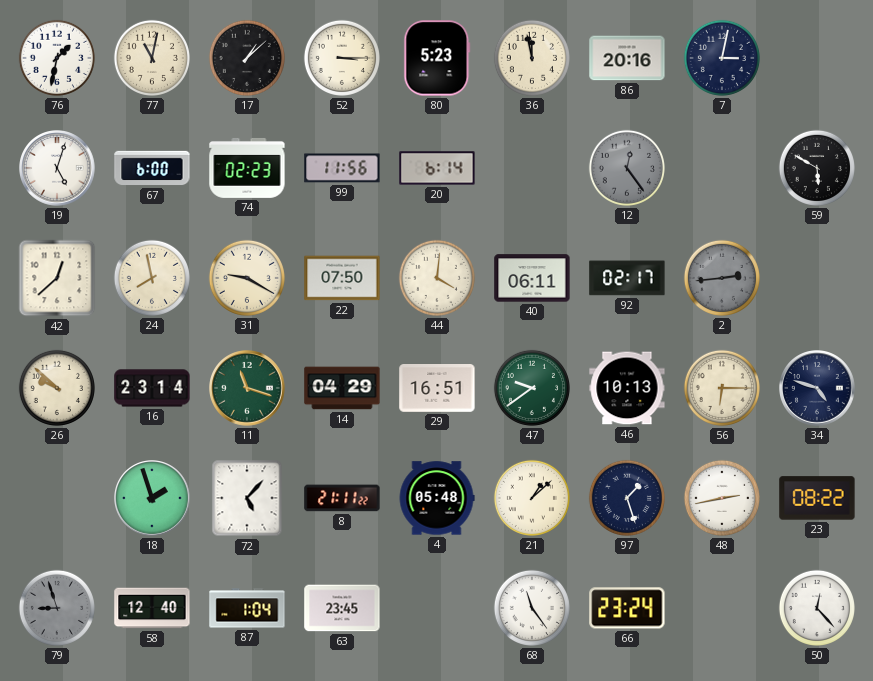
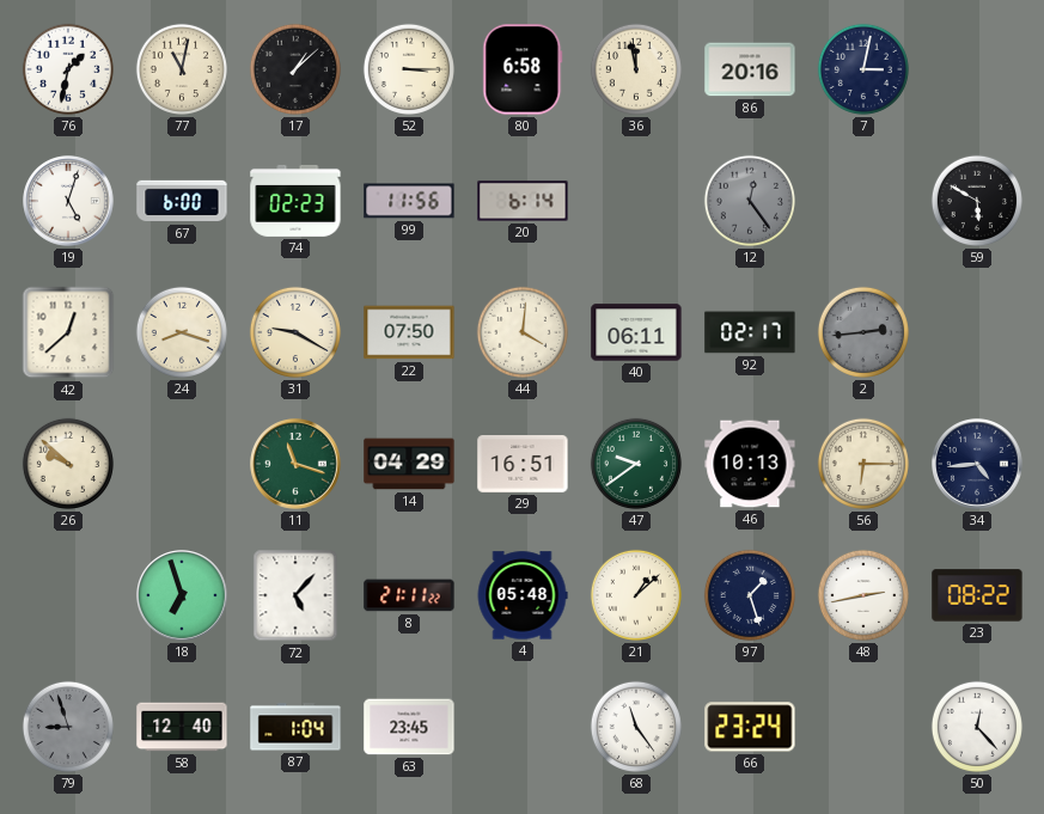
80: 5:23 -> 6:58
24: 7:58 -> 8:18
16: 23:14 -> none
34: 4:48 -> 4:44
18: 1:57 -> 6:57
